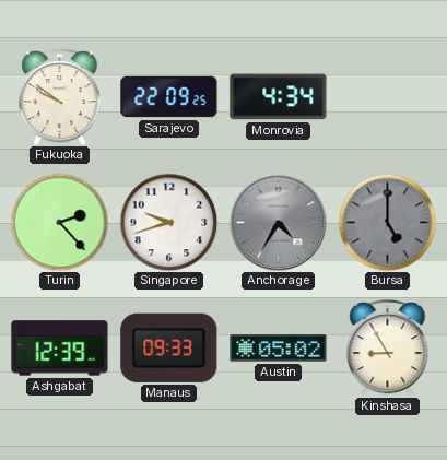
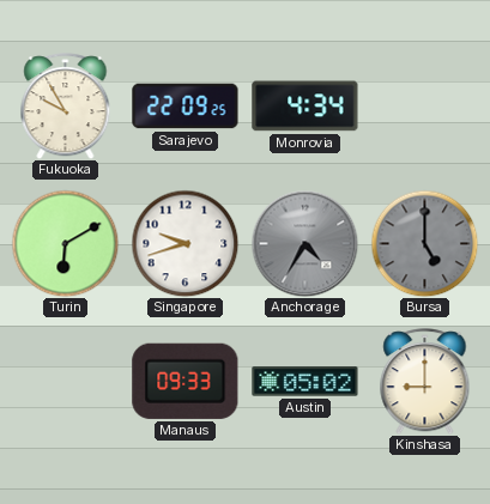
Fukuoka: 9:51 -> 9:55
Turin: 2:23 -> 6:10
Ashgabat: 12:39 -> none
Kinshasa: 8:55 -> 9:00
